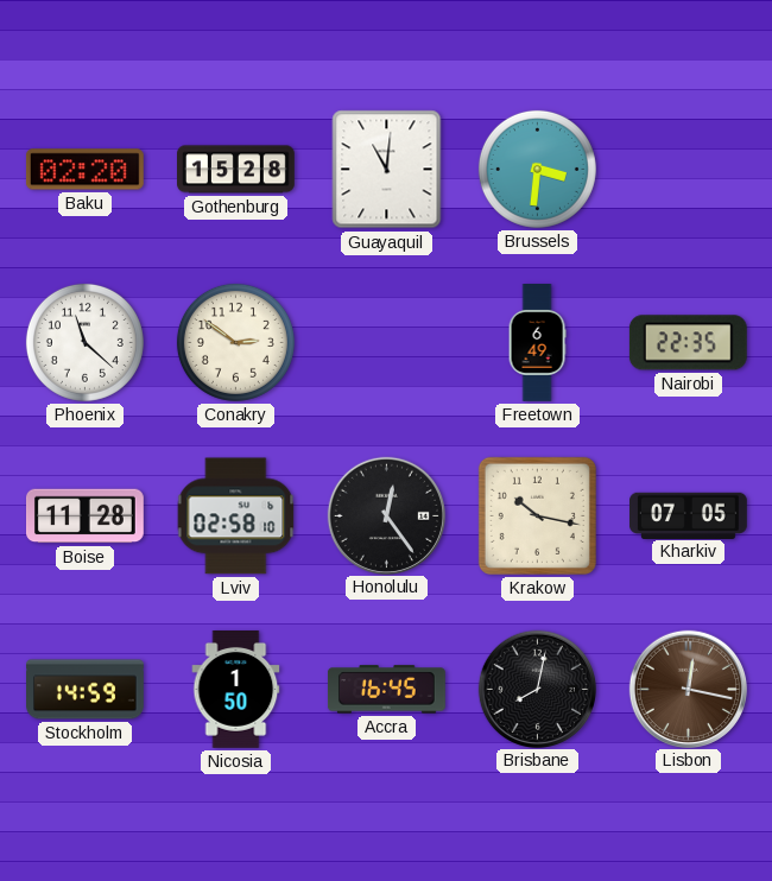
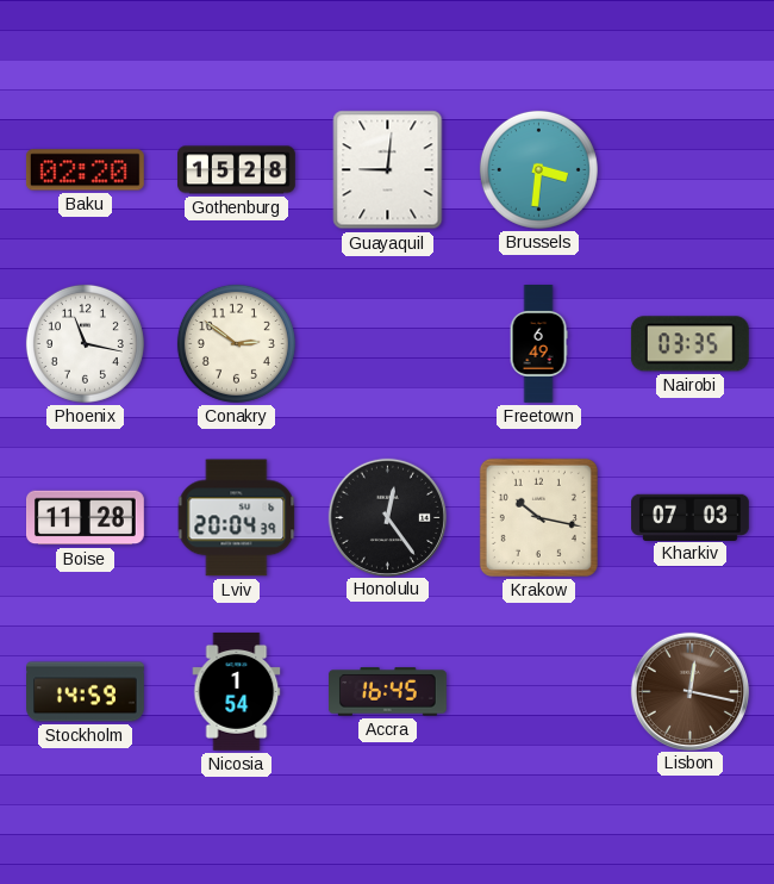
Guayaquil: 11:01 -> 9:01
Phoenix: 11:22 -> 11:17
Nairobi: 22:35 -> 03:35
Lviv: 02:58 -> 20:04
Kharkiv: 07:05 -> 07:03
Nicosia: 1:50 -> 1:54
Brisbane: 8:02 -> none
